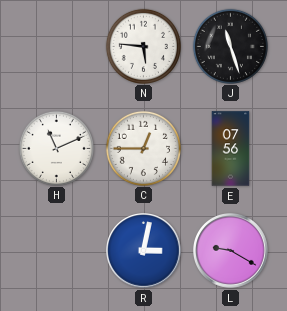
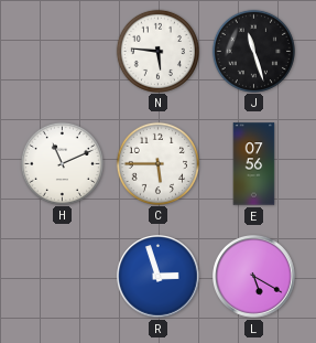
C: 12:45 -> 5:45
R: 3:02 -> 2:57
L: 9:20 -> 5:20
